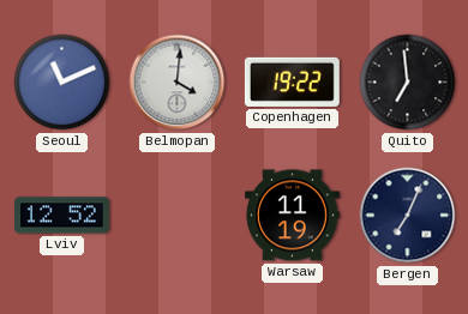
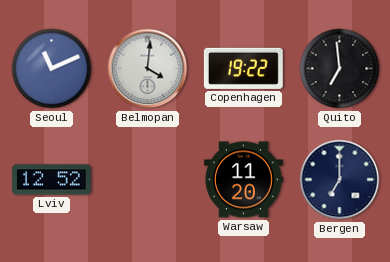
Warsaw: 11:19 -> 11:20
Bergen: 7:04 -> 7:00
